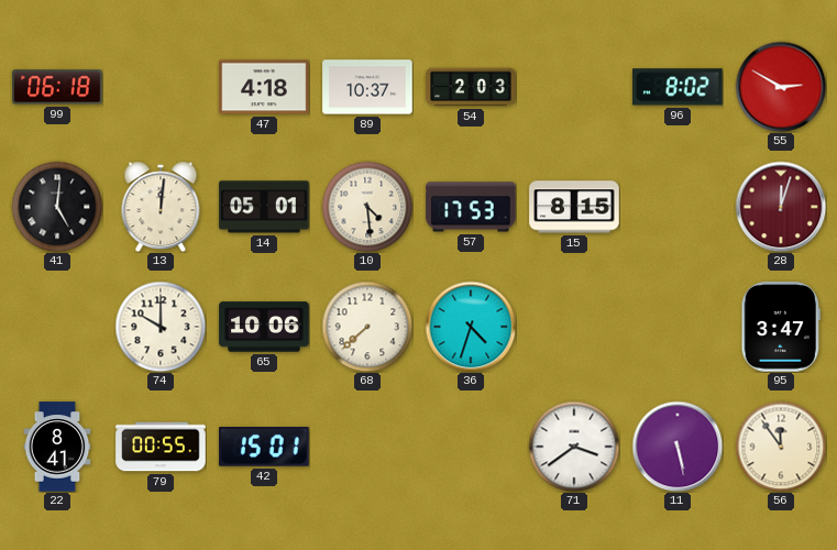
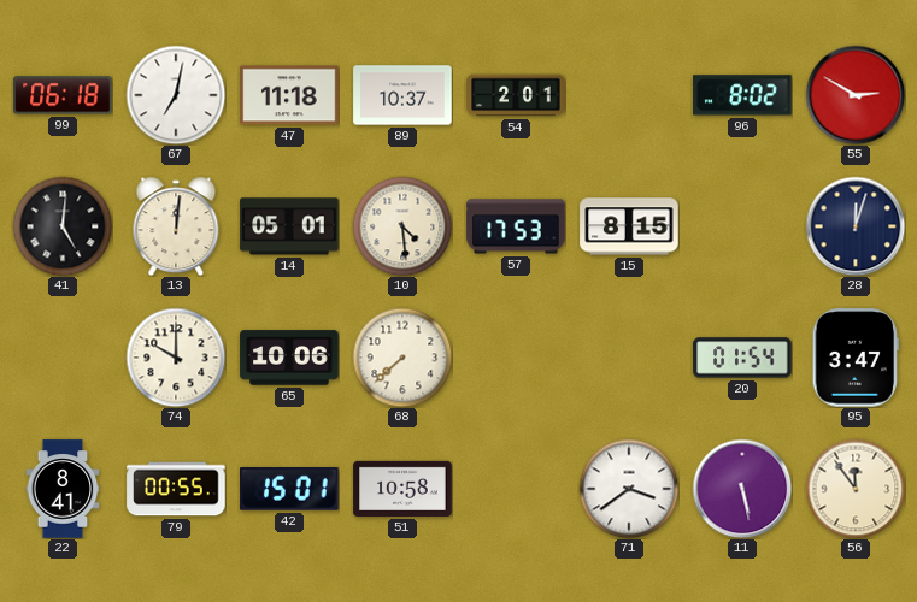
67: none -> 7:02
47: 4:18 -> 11:18
54: 2:03 -> 2:01
28 dial: burgundy -> navy
36: 4:33 -> none
20: none -> 01:54
51: none -> 10:58
